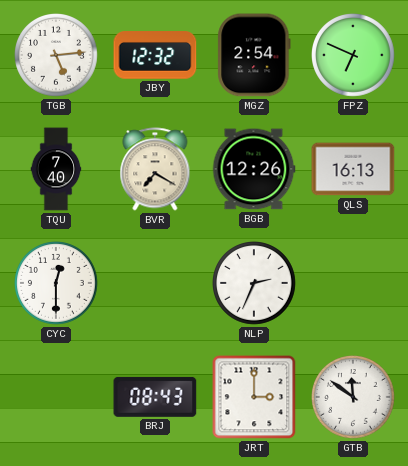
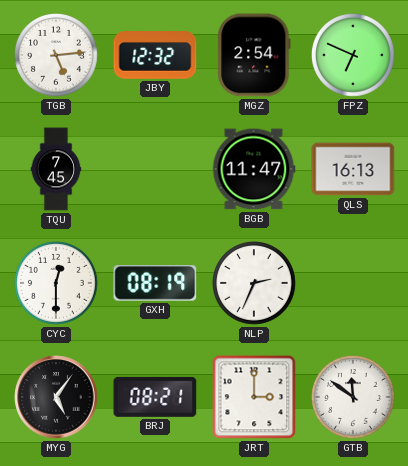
TQU: 7:40 -> 7:45
BVR: 7:20 -> none
BGB: 12:26 -> 11:47
GXH: none -> 08:19
MYG: none -> 5:06
BRJ: 08:43 -> 08:21
